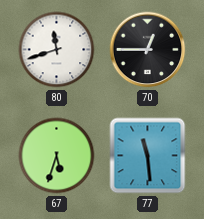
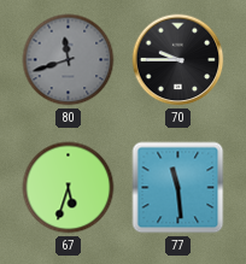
80 dial: white -> grey
70: 12:45 -> 9:45
